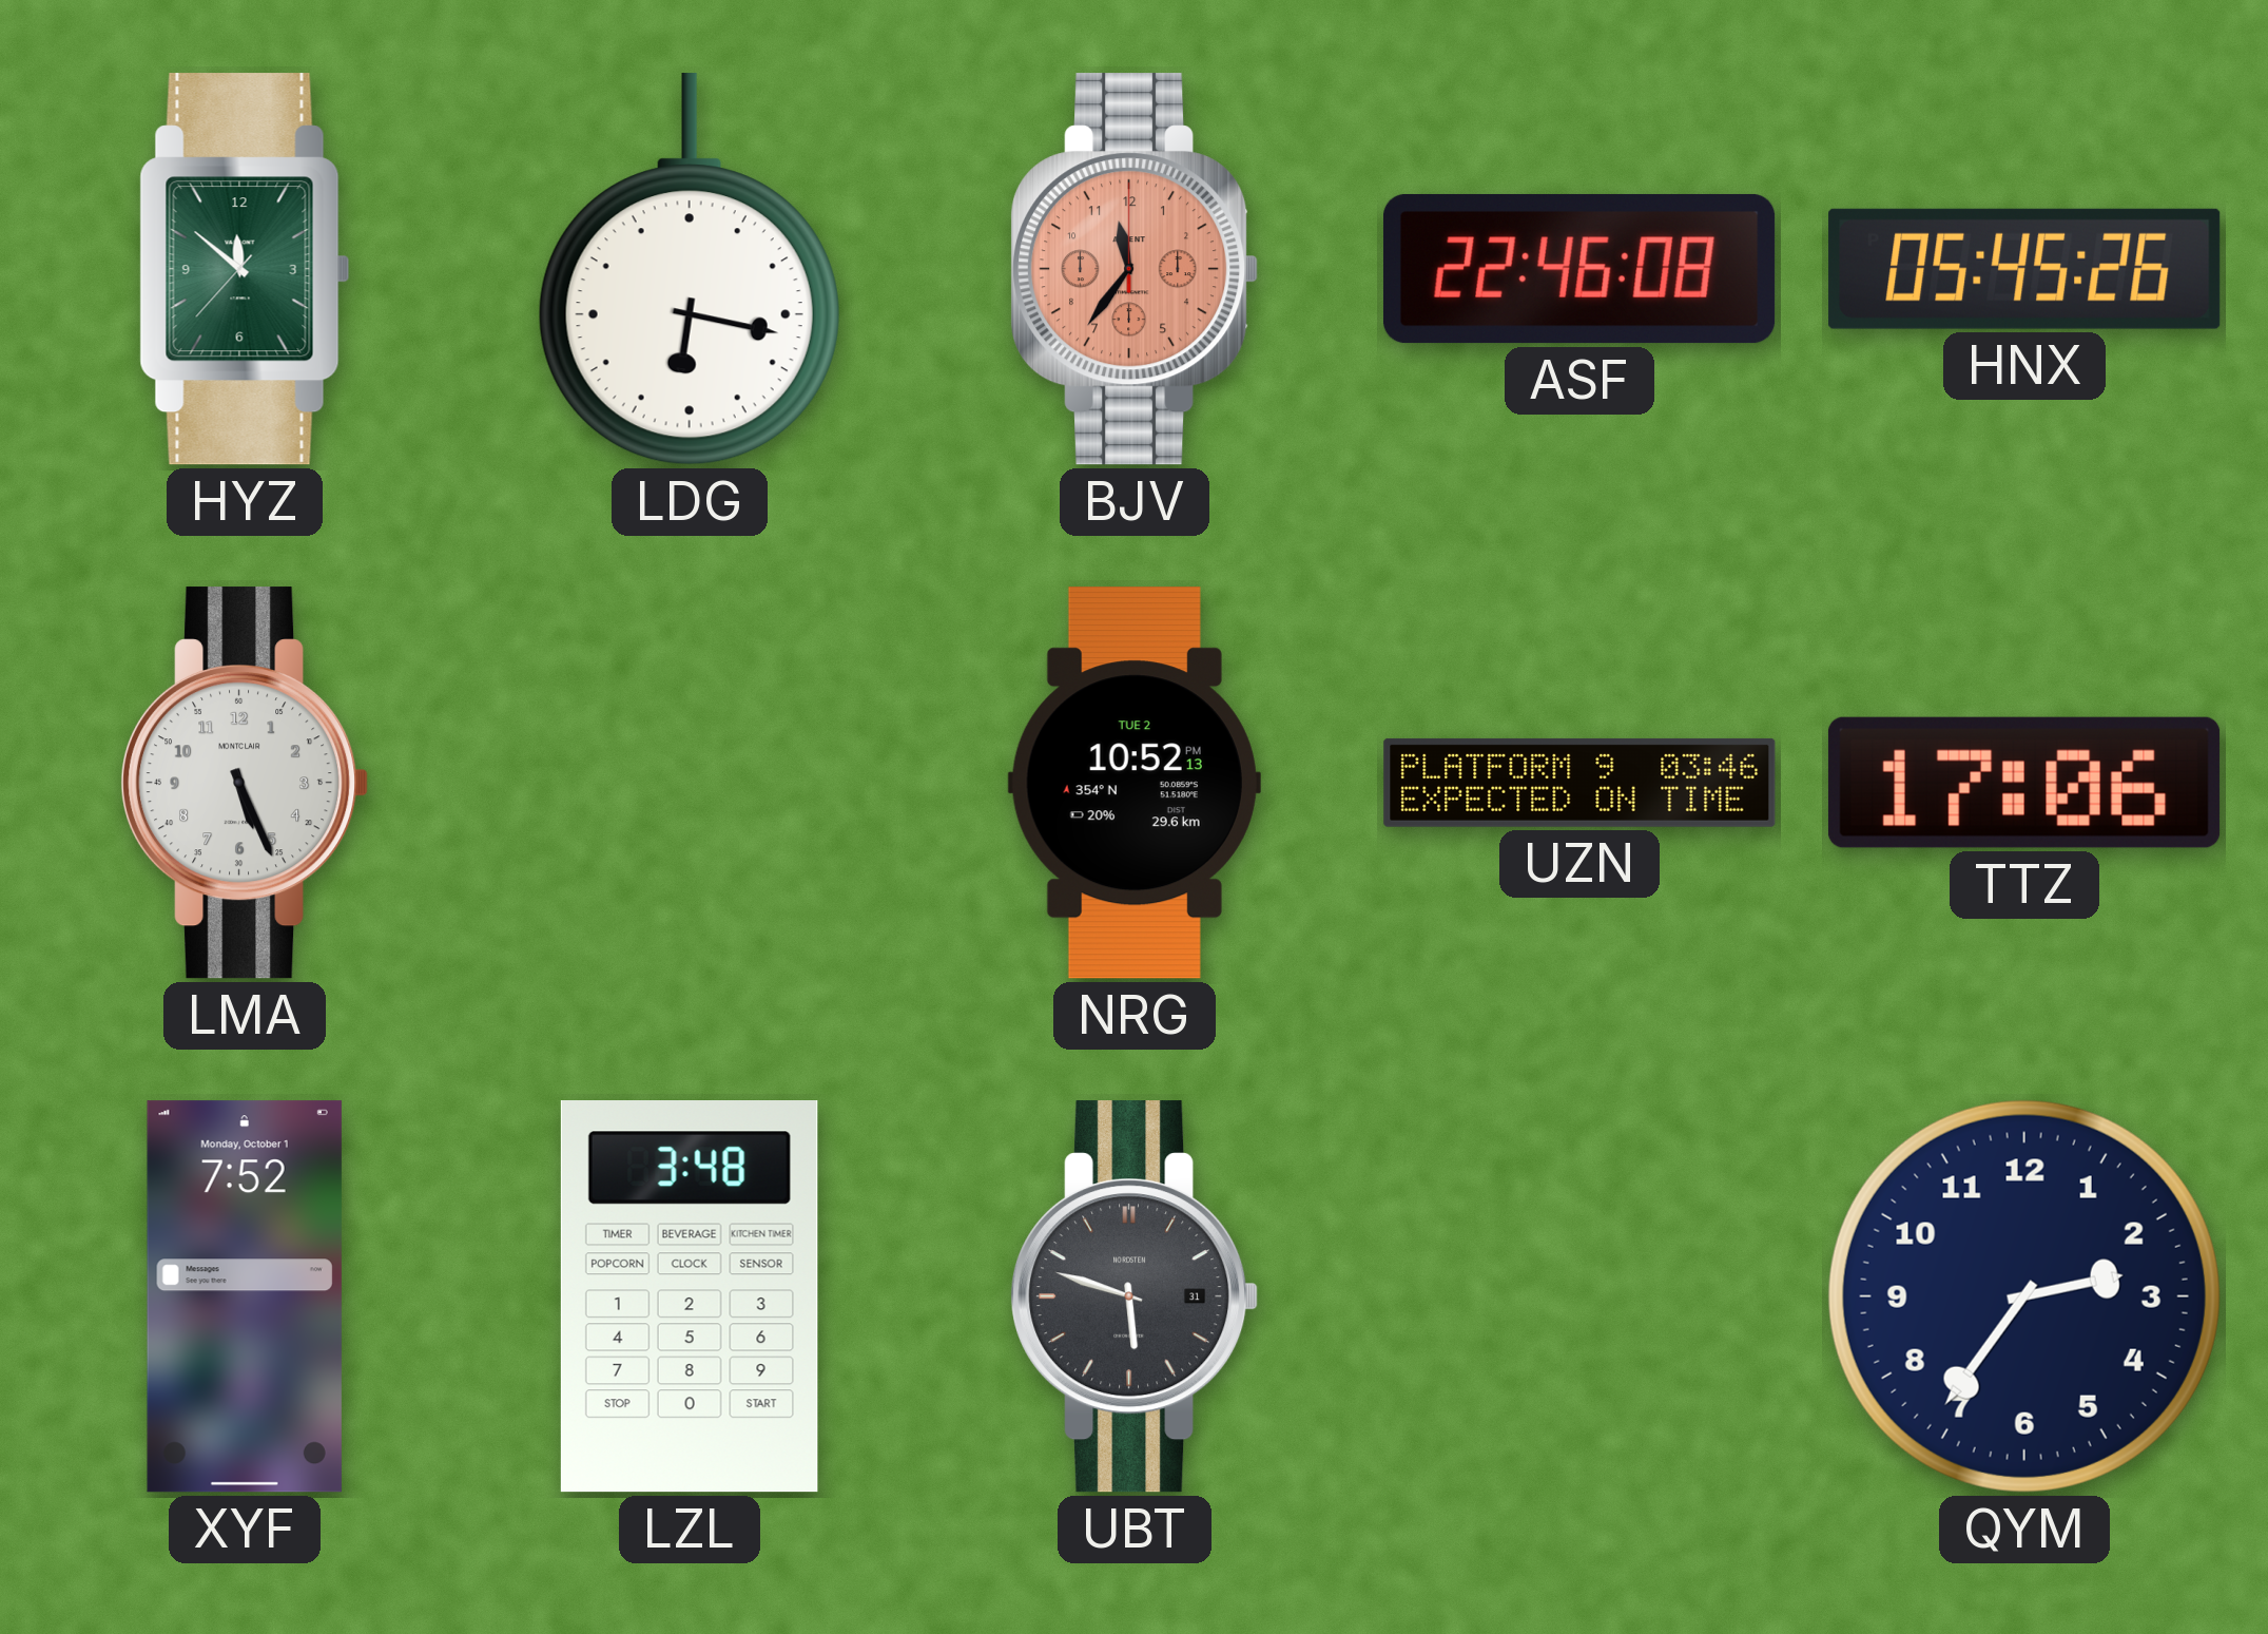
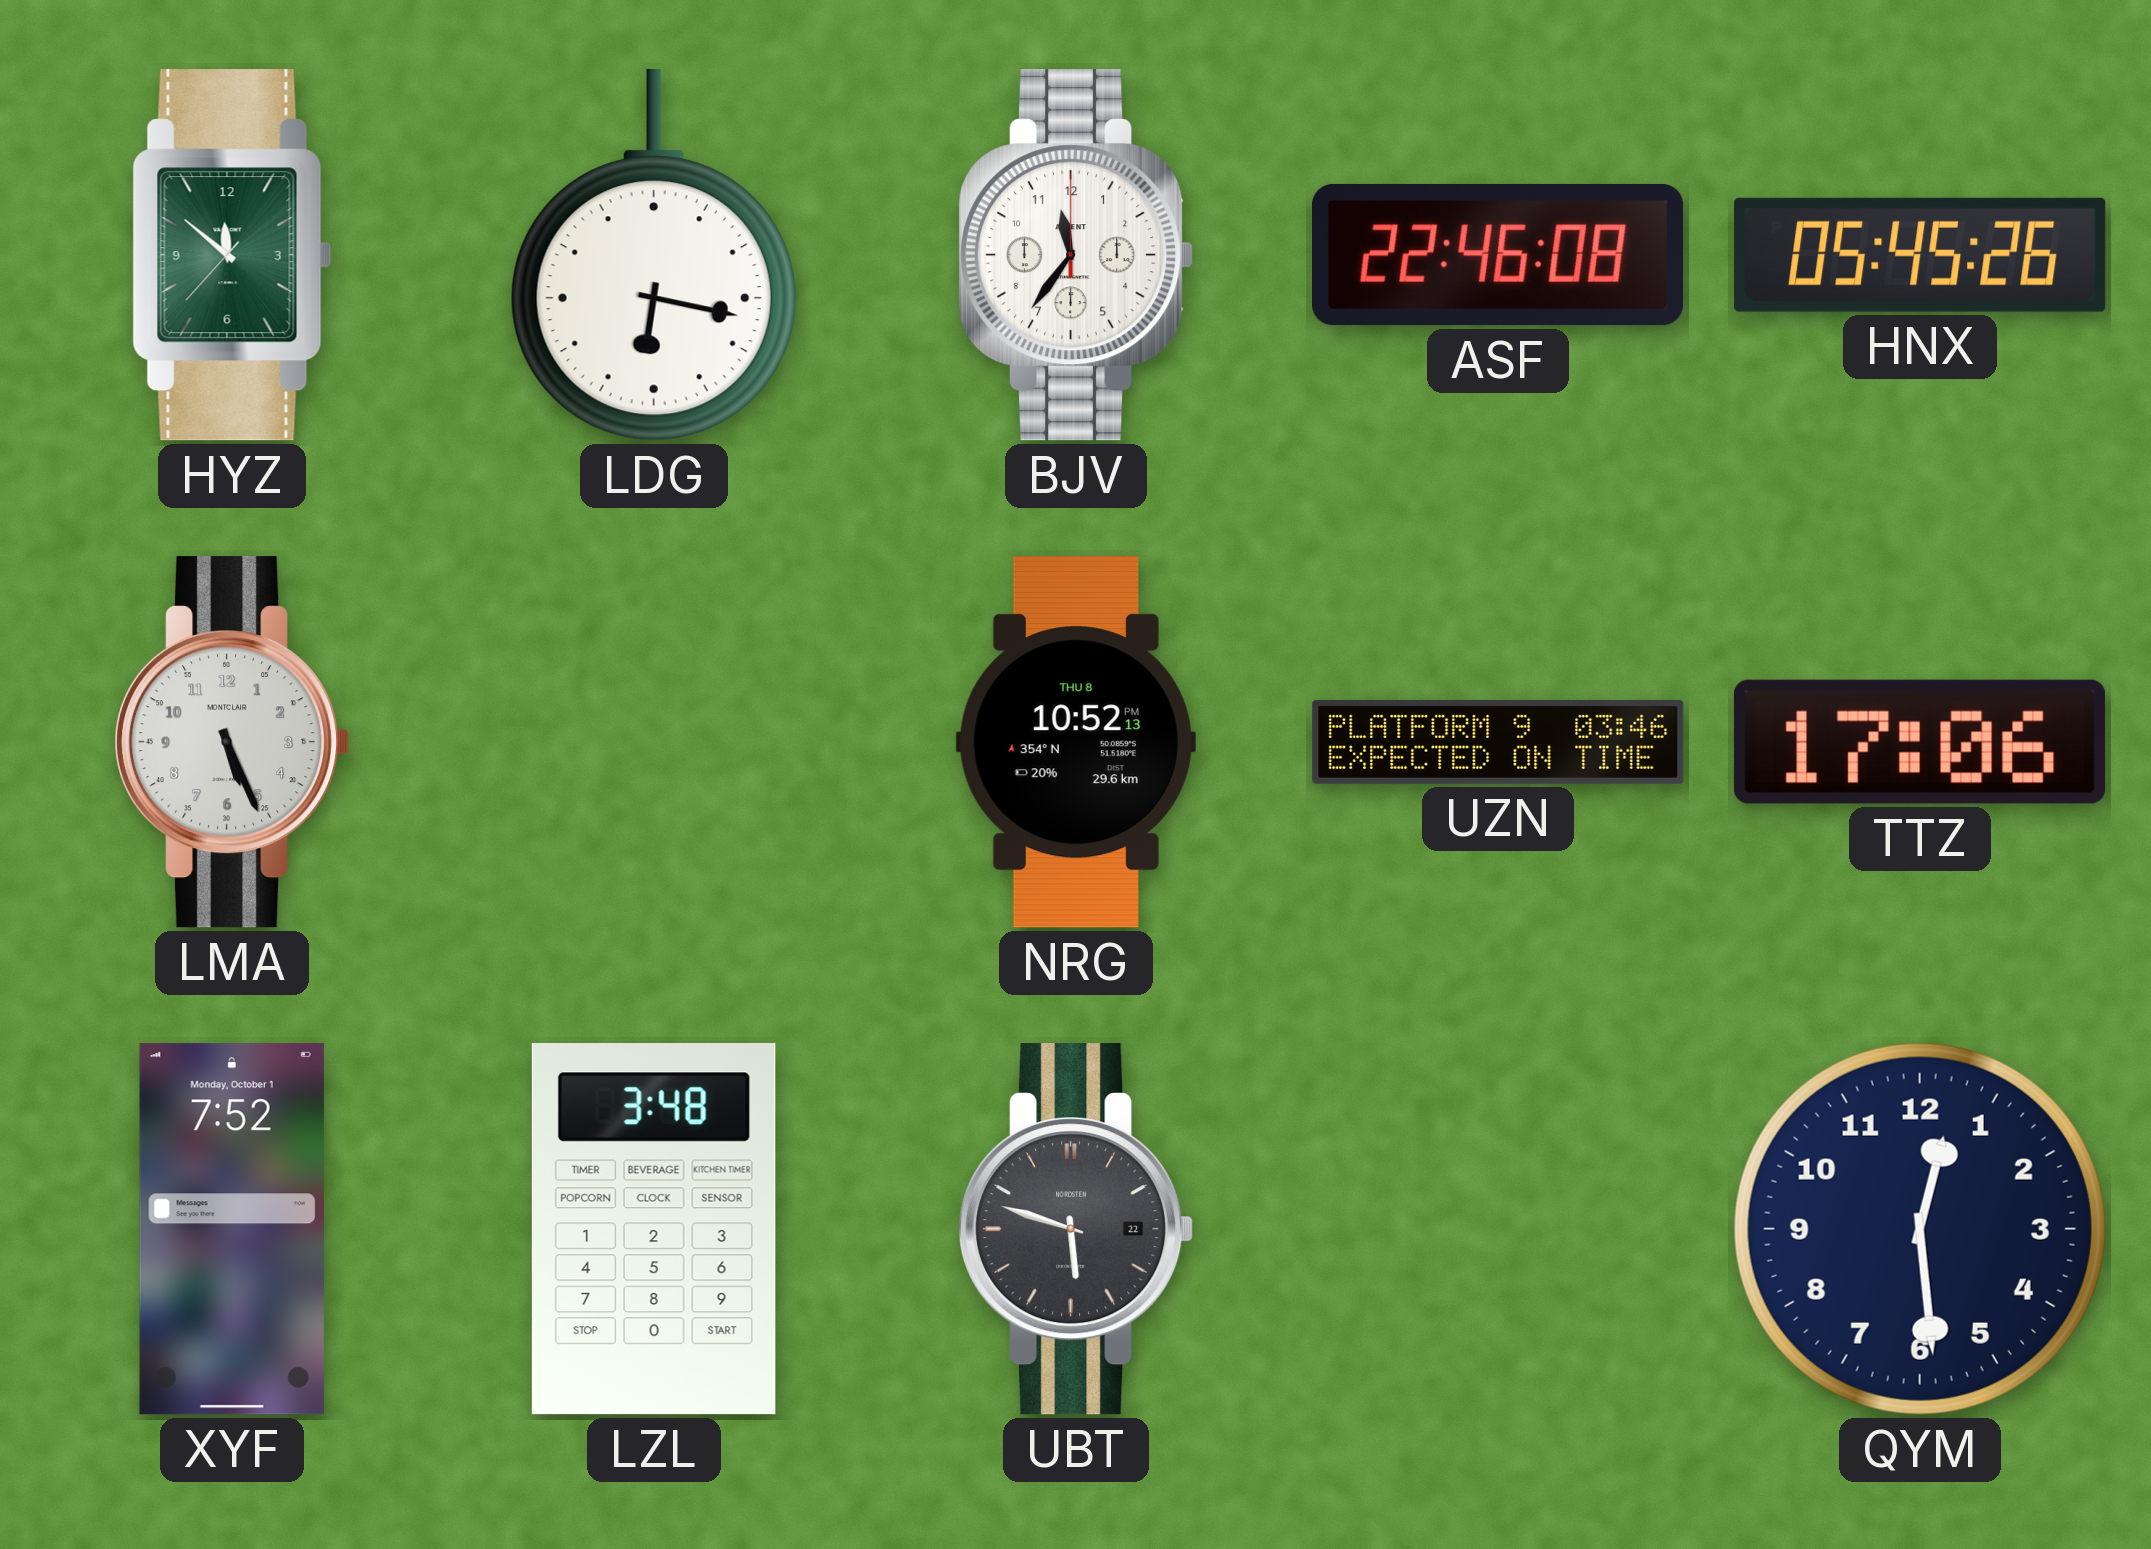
BJV dial: salmon -> white
NRG date: TUE 2 -> THU 8
UBT date: 31 -> 22
QYM: 2:36 -> 12:29
